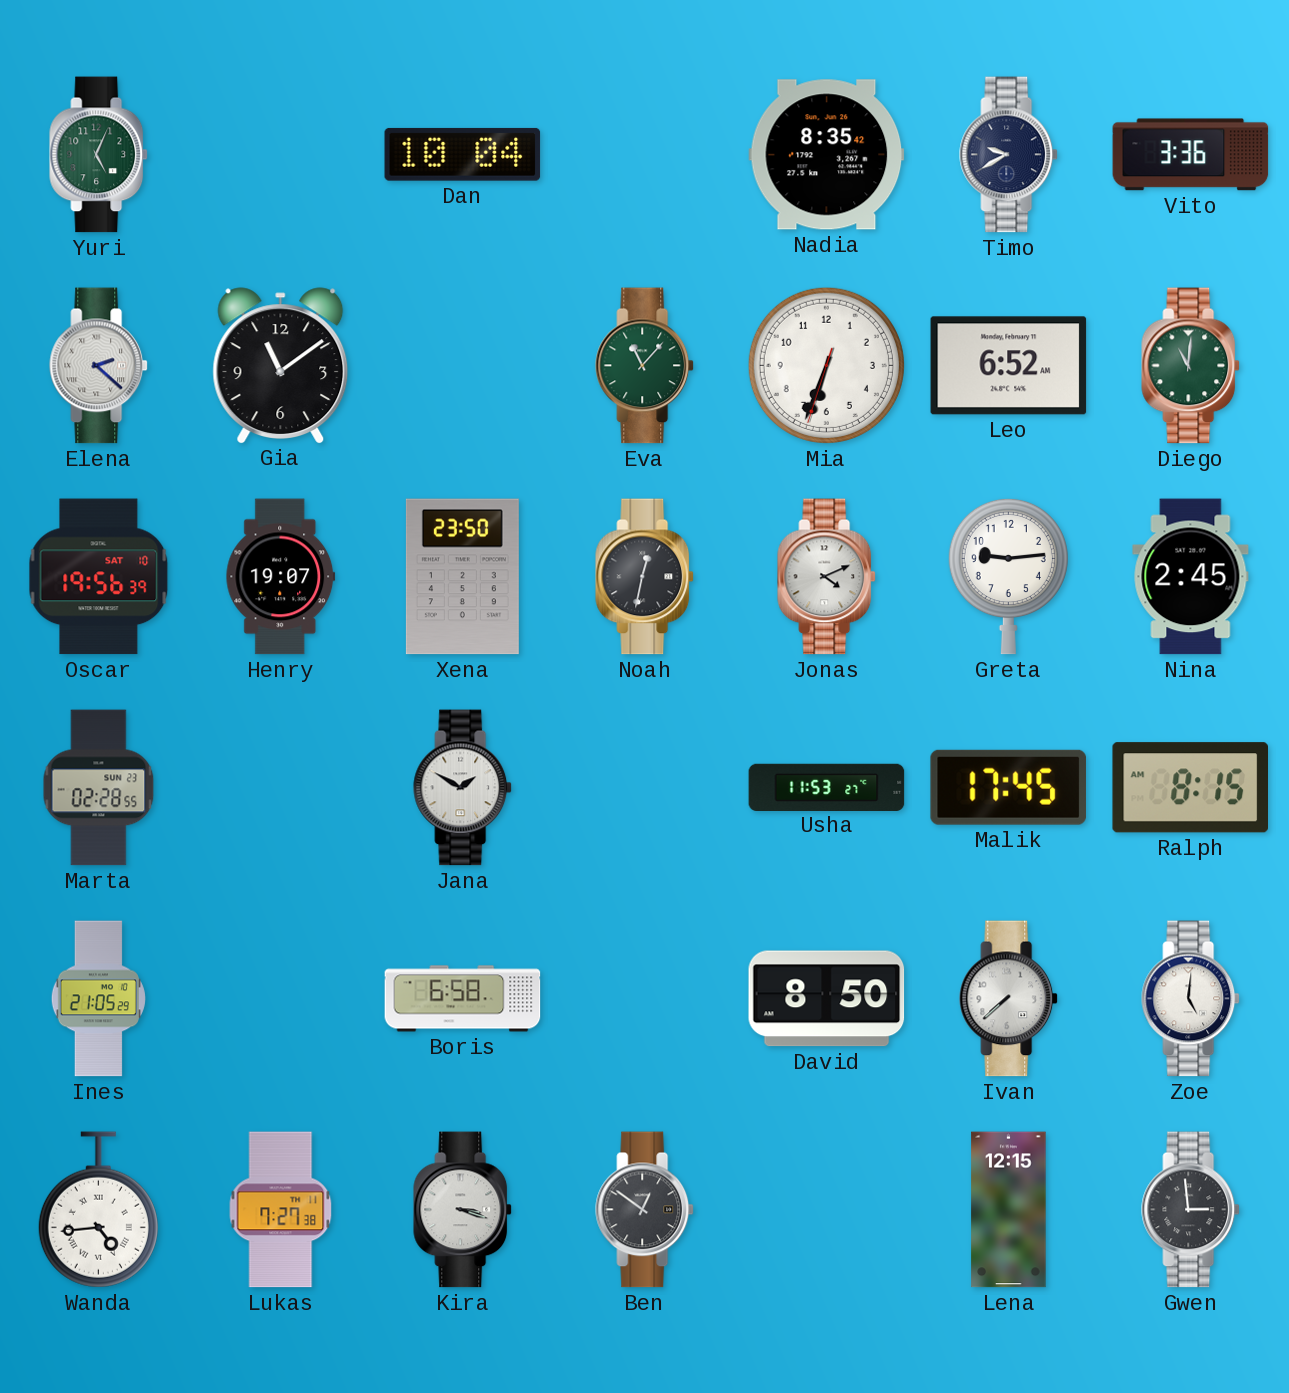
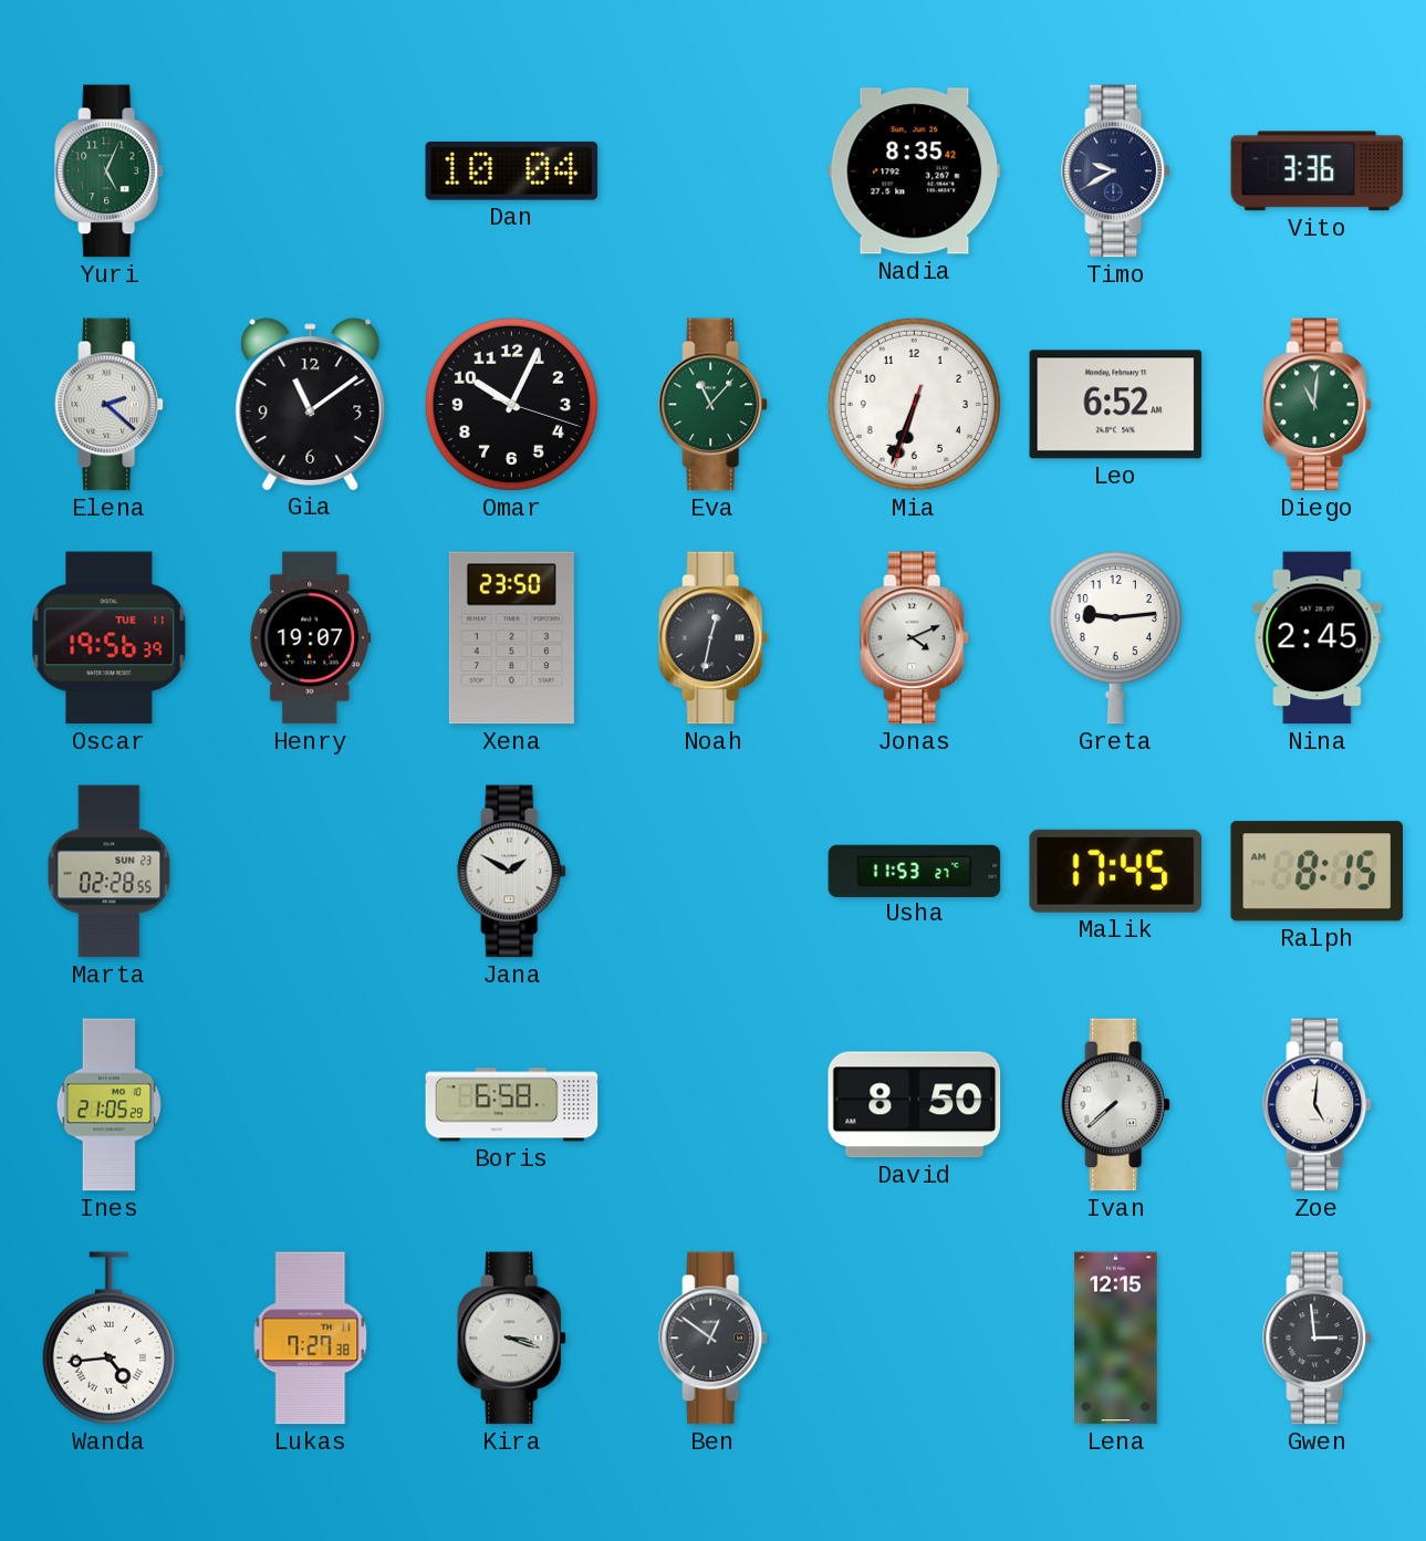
Omar: none -> 10:04
Oscar date: SAT 10 -> TUE 11
